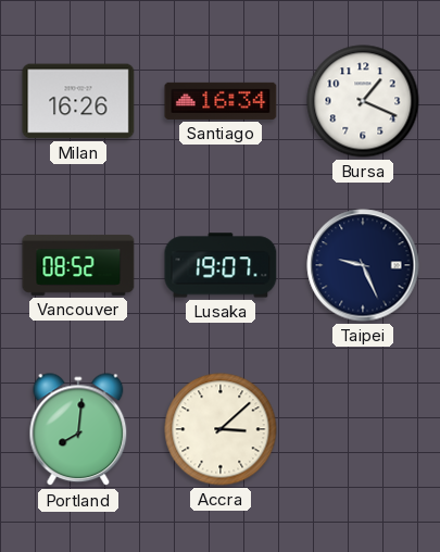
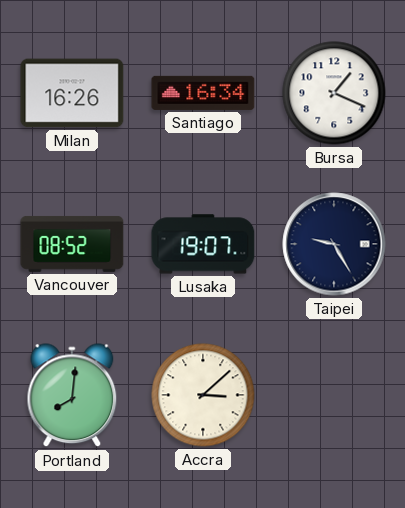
Taipei: 9:26 -> 9:25
